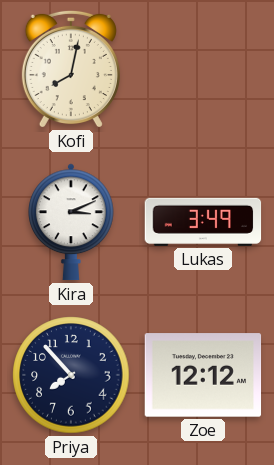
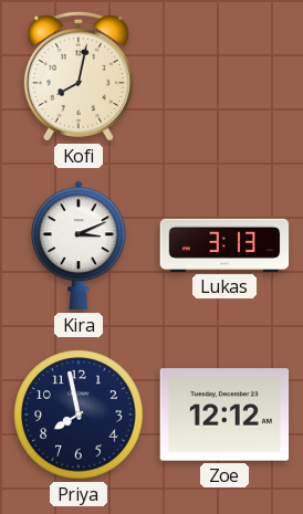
Lukas: 3:49 -> 3:13
Priya: 7:53 -> 7:58
